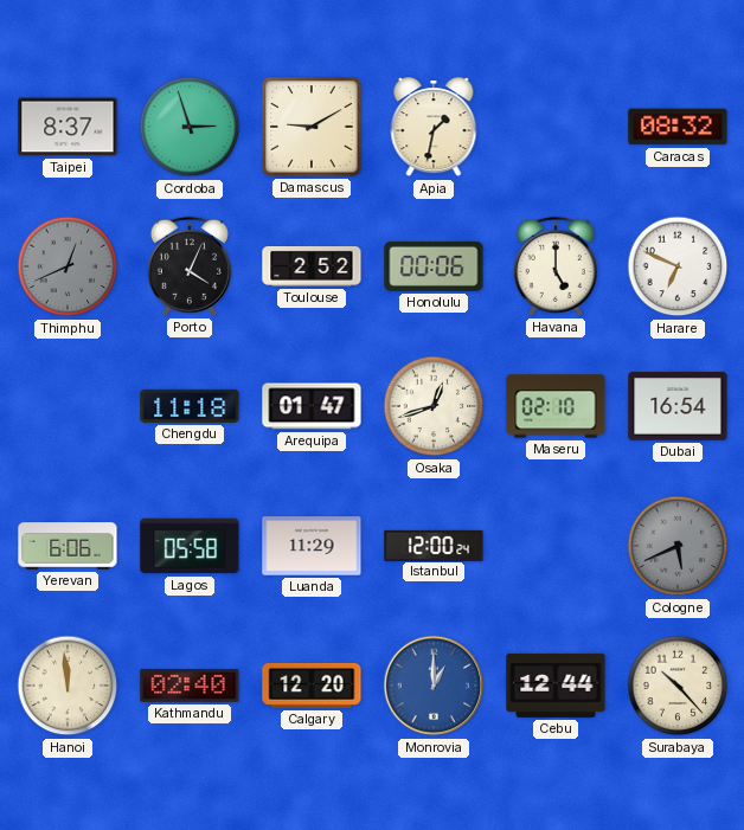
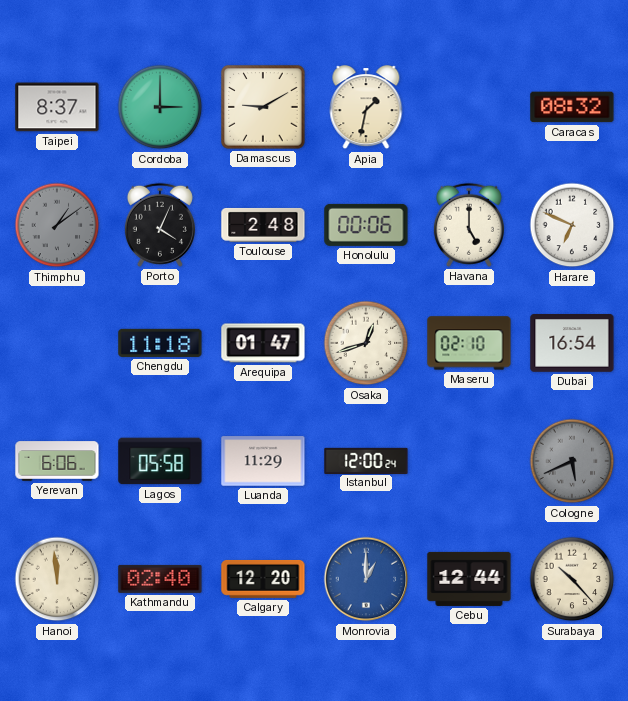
Cordoba: 2:57 -> 3:00
Thimphu: 12:41 -> 1:09
Toulouse: 2:52 -> 2:48
